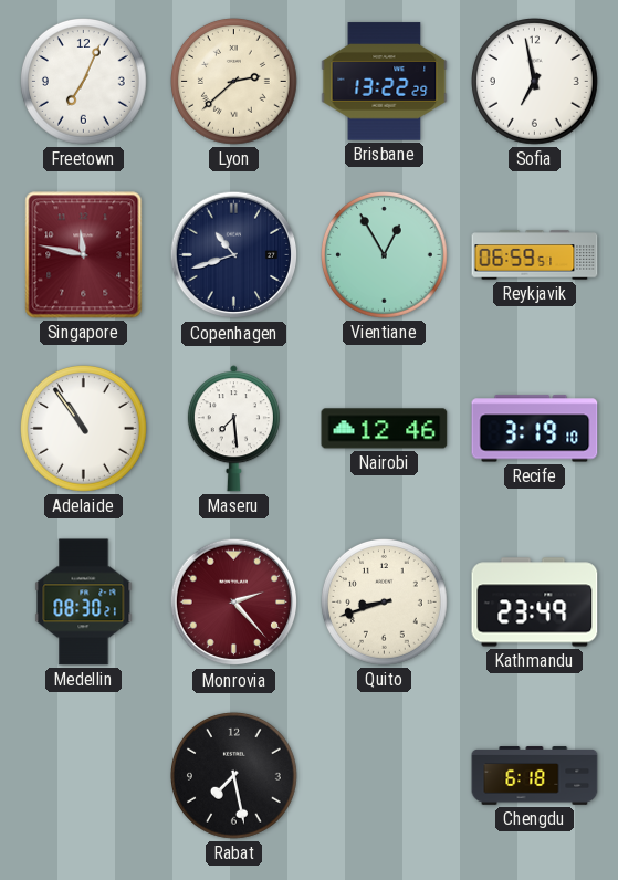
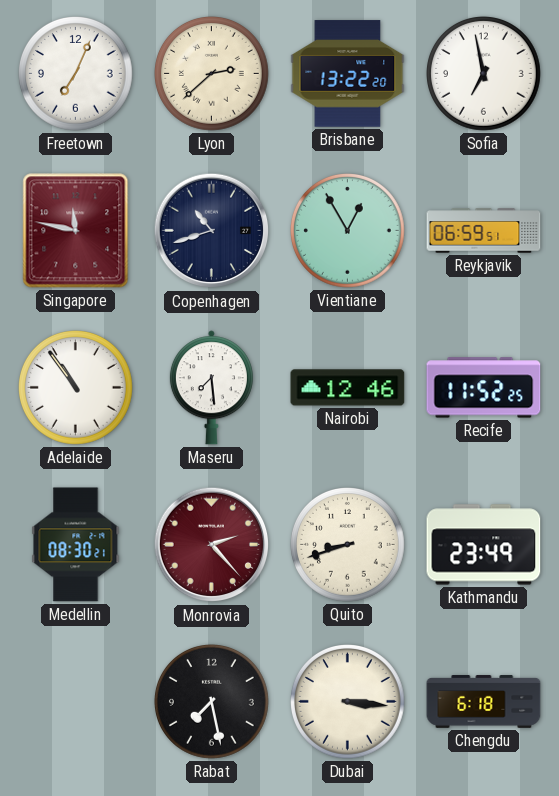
Brisbane: 13:22:29 -> 13:22:20
Recife: 3:19 -> 11:52
Dubai: none -> 3:16
